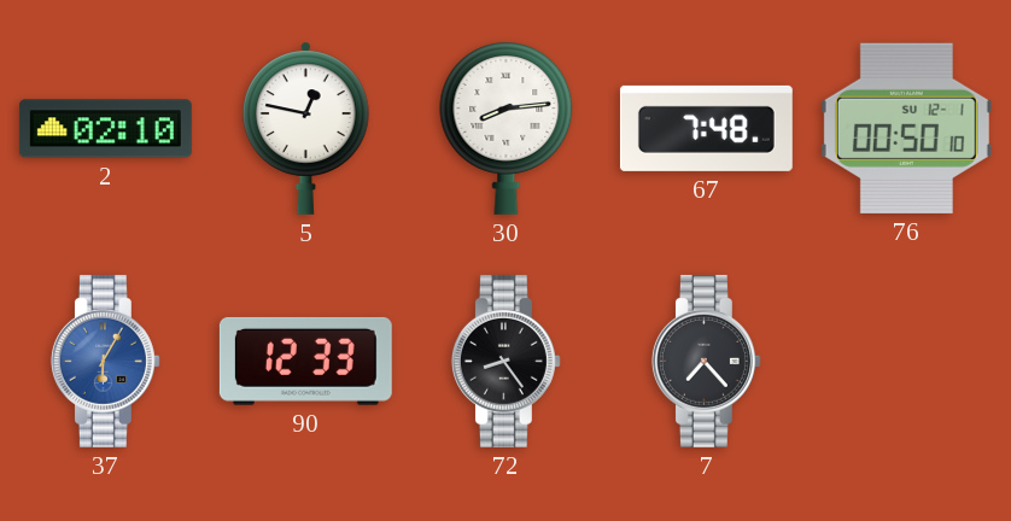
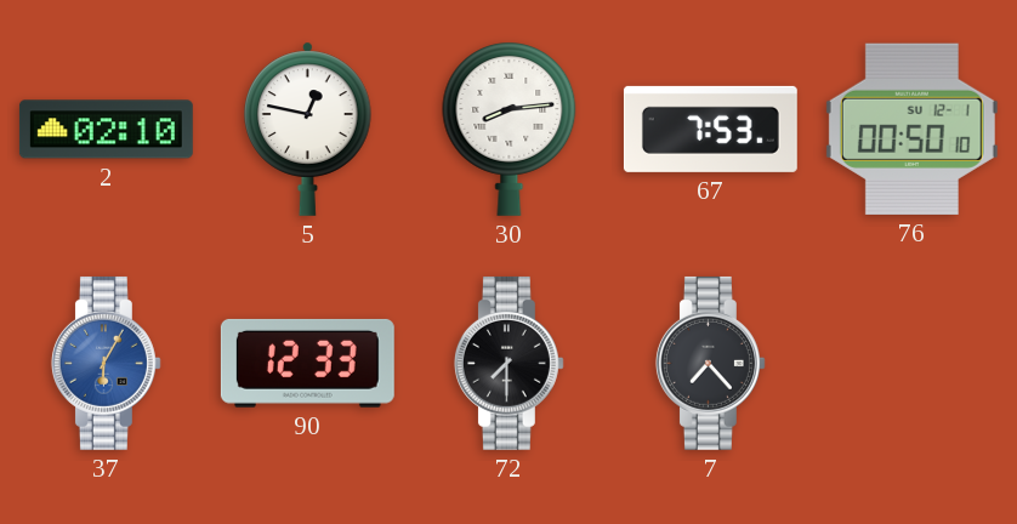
67: 7:48 -> 7:53
72: 8:24 -> 7:30
